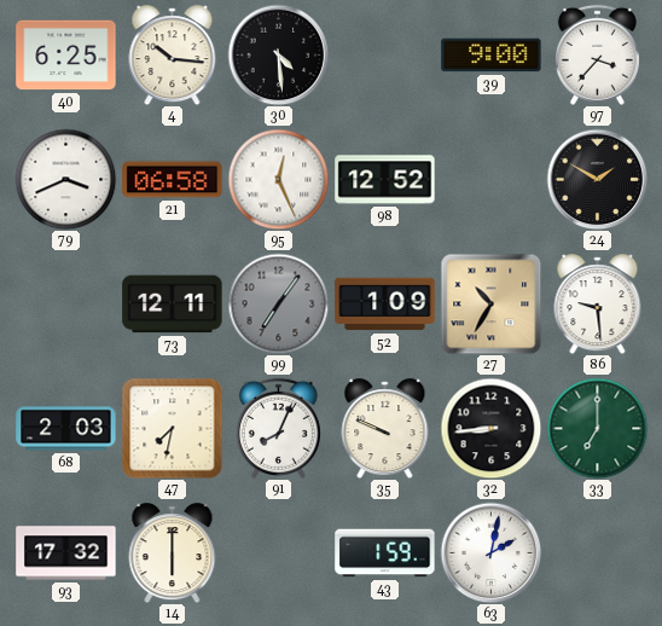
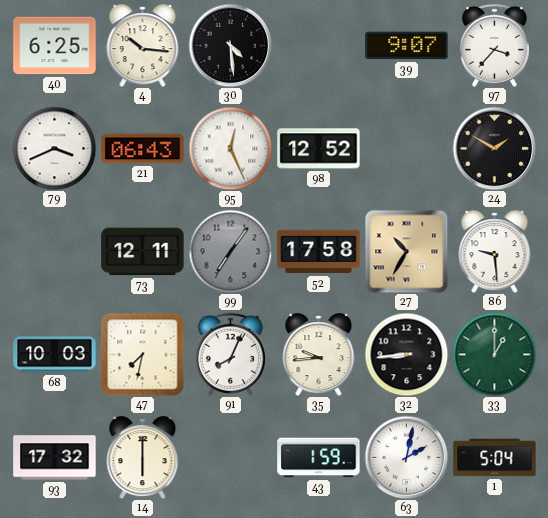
39: 9:00 -> 9:07
21: 06:58 -> 06:43
52: 1:09 -> 17:58
68: 2:03 -> 10:03
35: 9:49 -> 9:44
33: 7:00 -> 1:00
1: none -> 5:04
